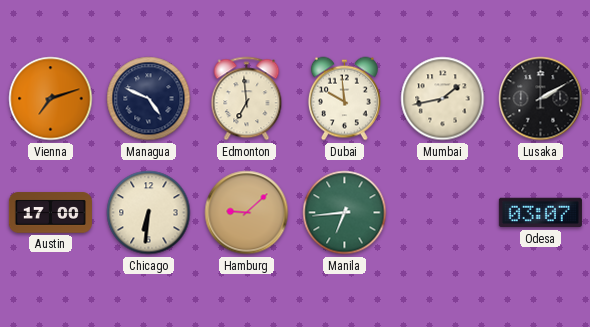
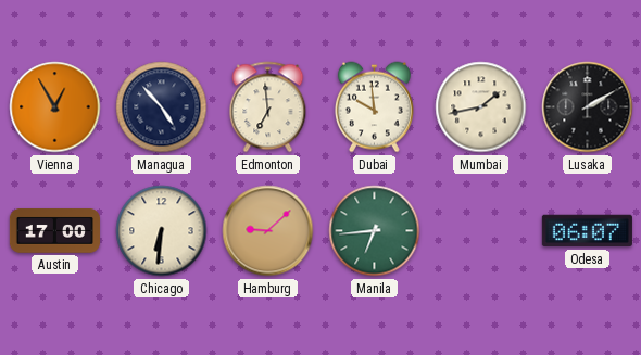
Vienna: 7:12 -> 12:55
Managua: 4:49 -> 4:53
Odesa: 03:07 -> 06:07
